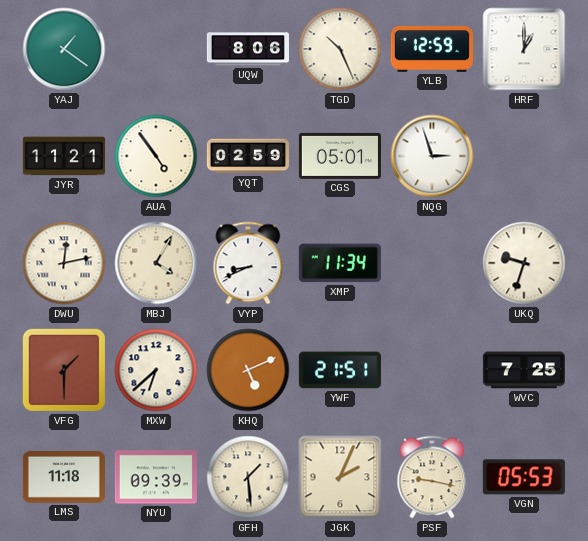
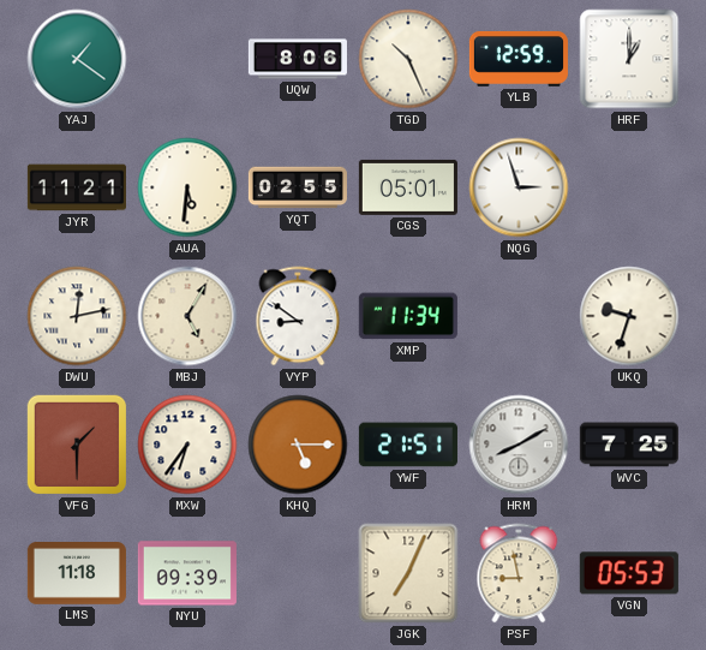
AUA: 4:54 -> 5:31
YQT: 02:59 -> 02:55
MBJ: 4:05 -> 5:05
VYP: 8:41 -> 8:51
MXW: 6:38 -> 6:36
KHQ: 5:11 -> 5:15
HRM: none -> 8:10
GFH: 1:29 -> none
JGK: 2:04 -> 7:04
PSF: 9:17 -> 8:58
